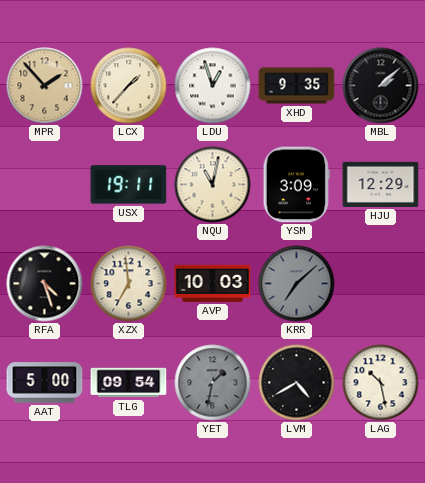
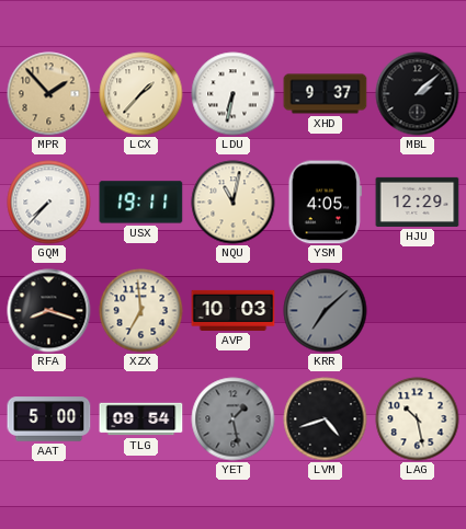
LDU: 12:57 -> 6:32
XHD: 9:35 -> 9:37
GQM: none -> 7:37
YSM: 3:09 -> 4:05
RFA: 4:27 -> 8:18
YET: 1:32 -> 1:28
LVM: 4:40 -> 4:42
